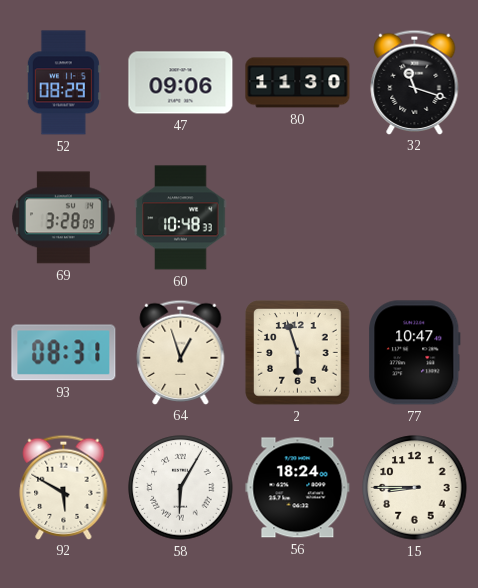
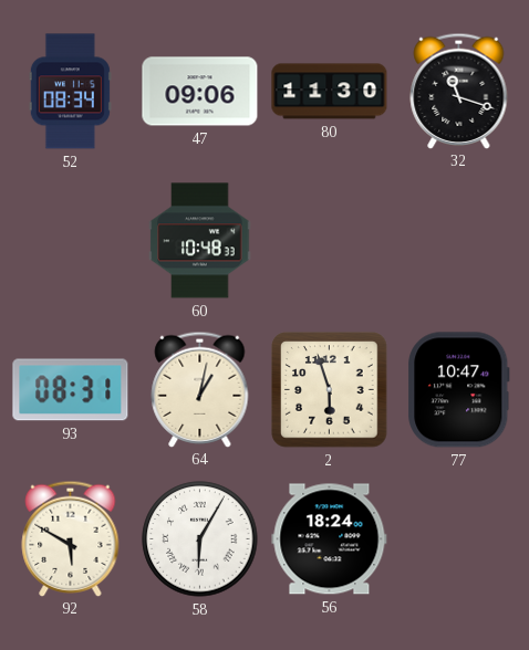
52: 08:29 -> 08:34
69: 3:28 -> none
64: 12:57 -> 1:02
15: 8:45 -> none
